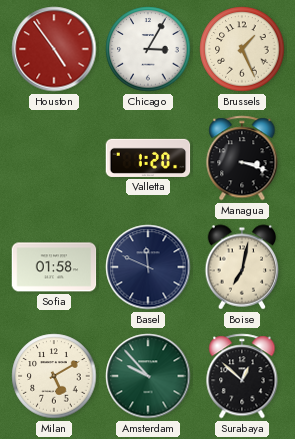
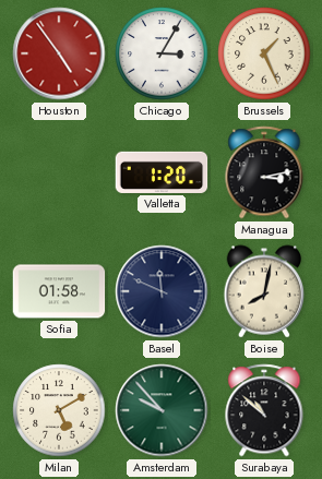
Managua: 3:18 -> 3:13
Boise: 7:02 -> 8:02
Surabaya: 12:52 -> 10:52
